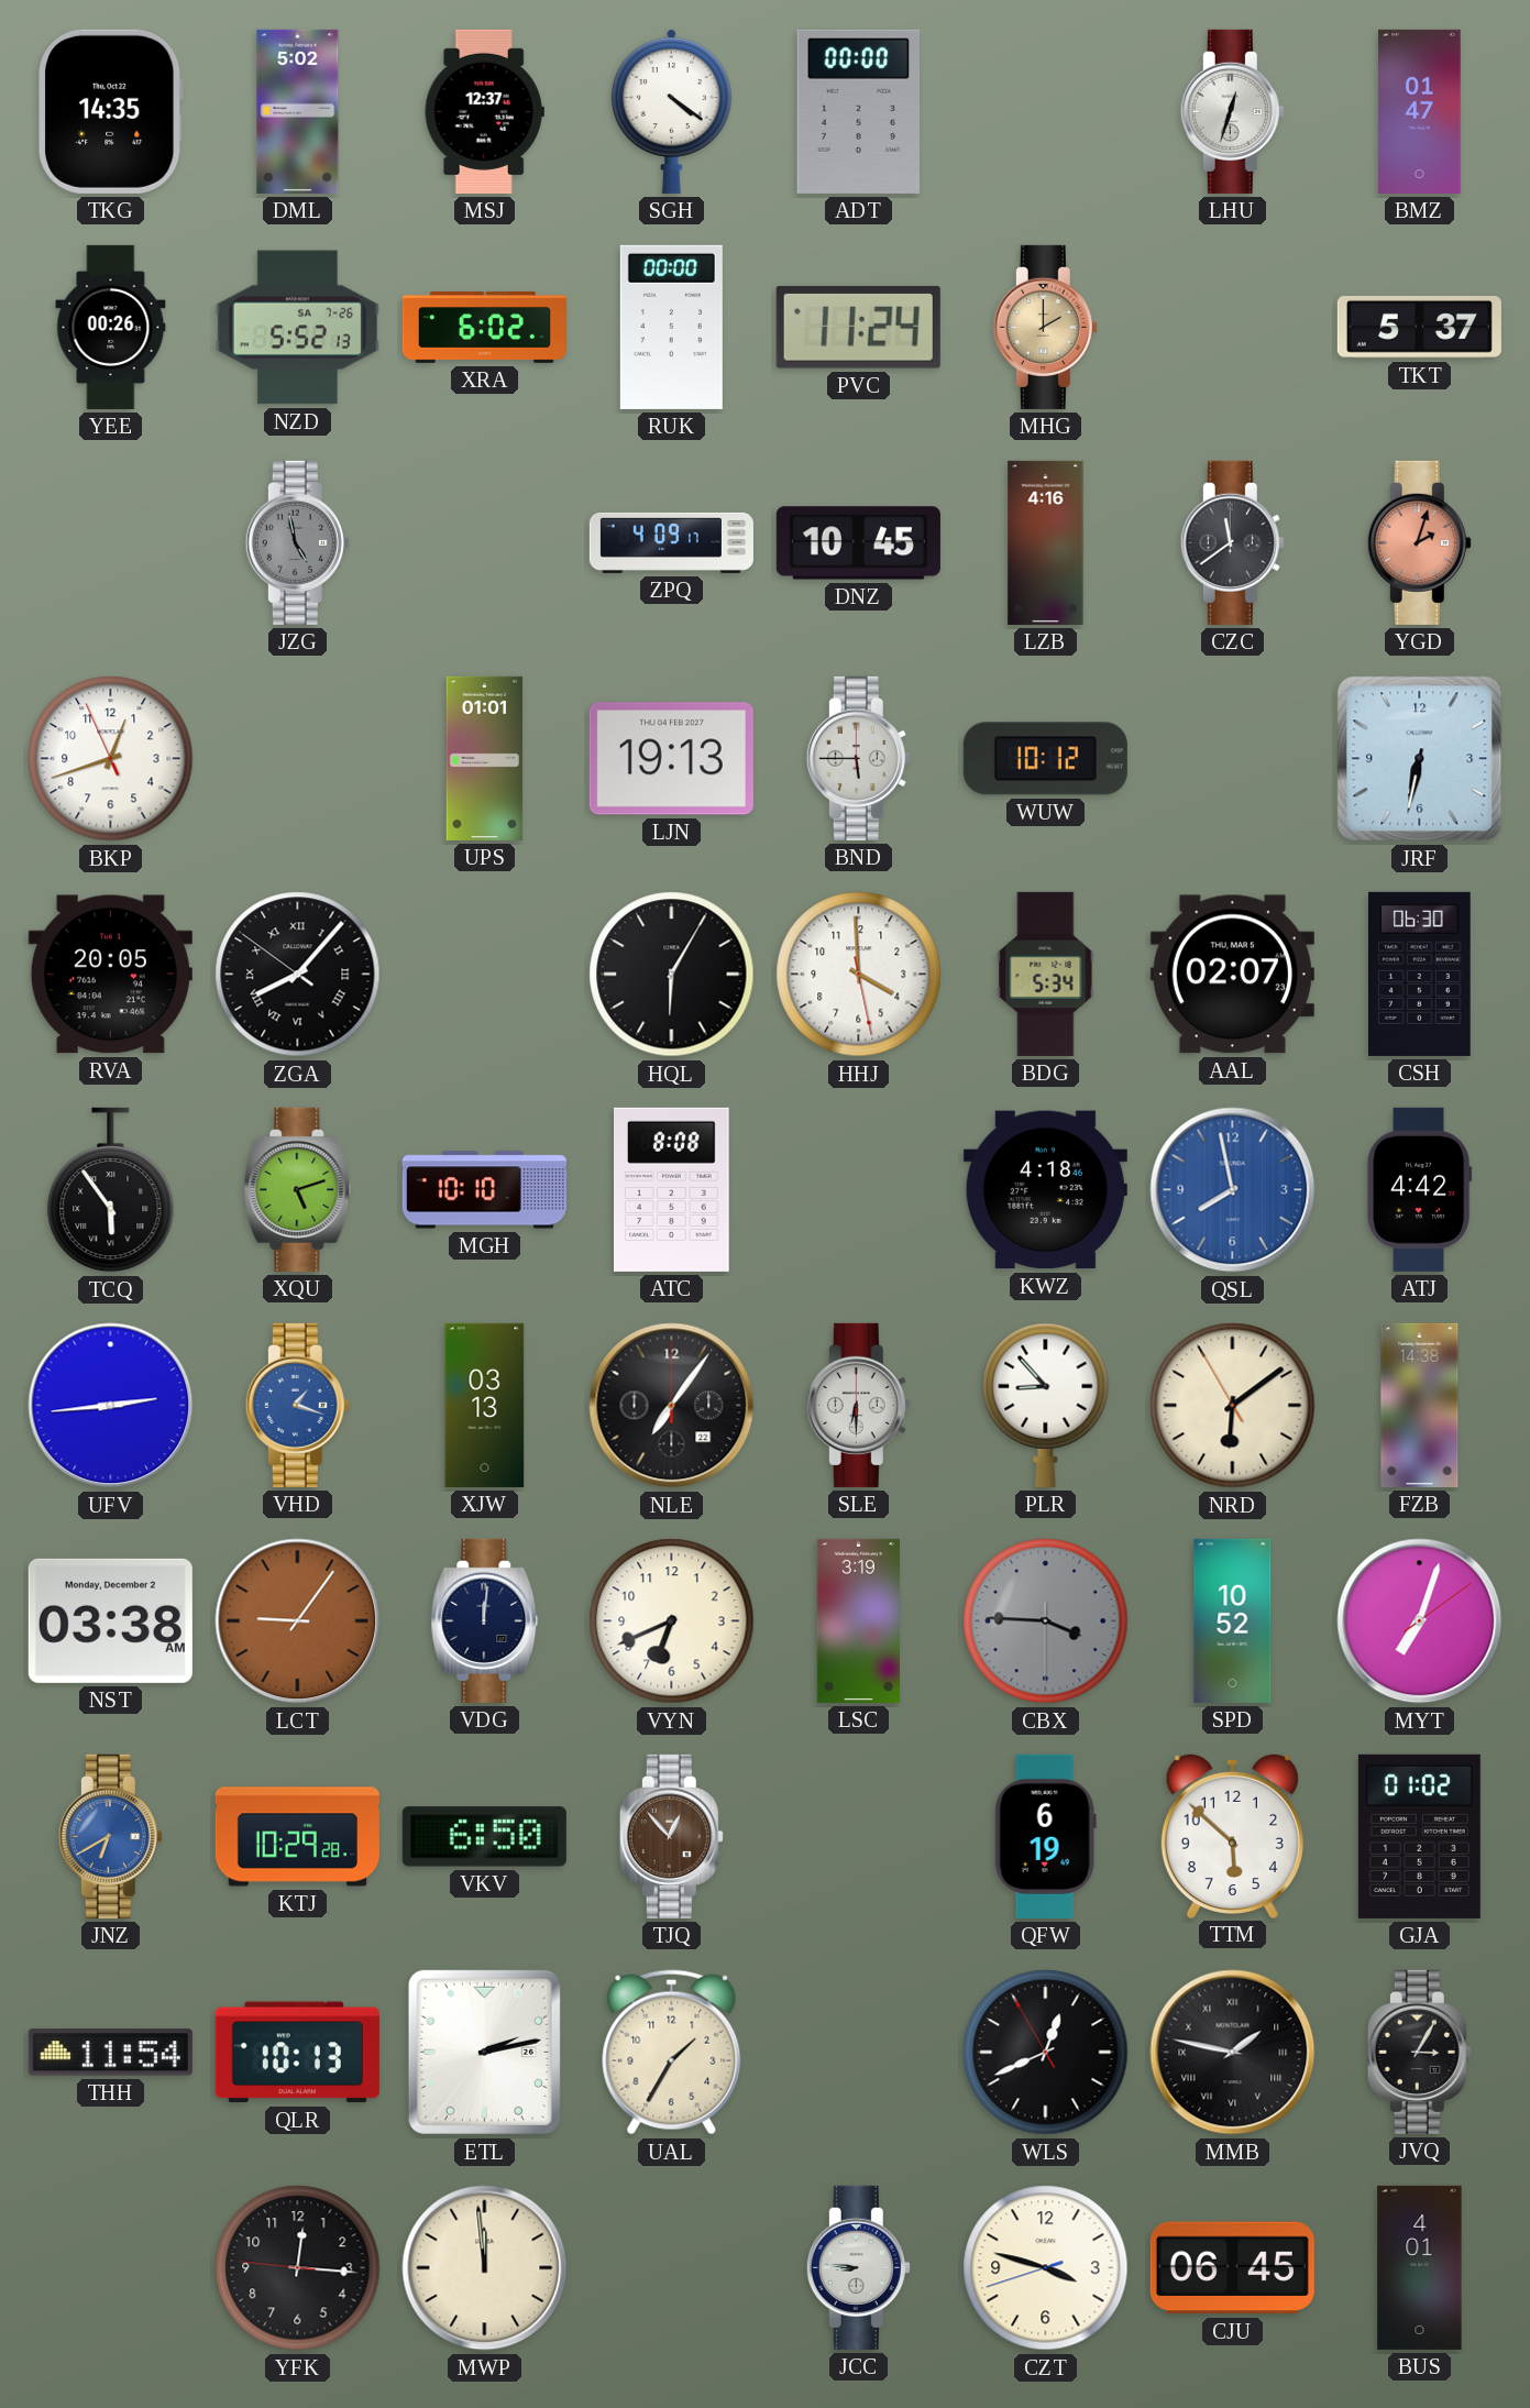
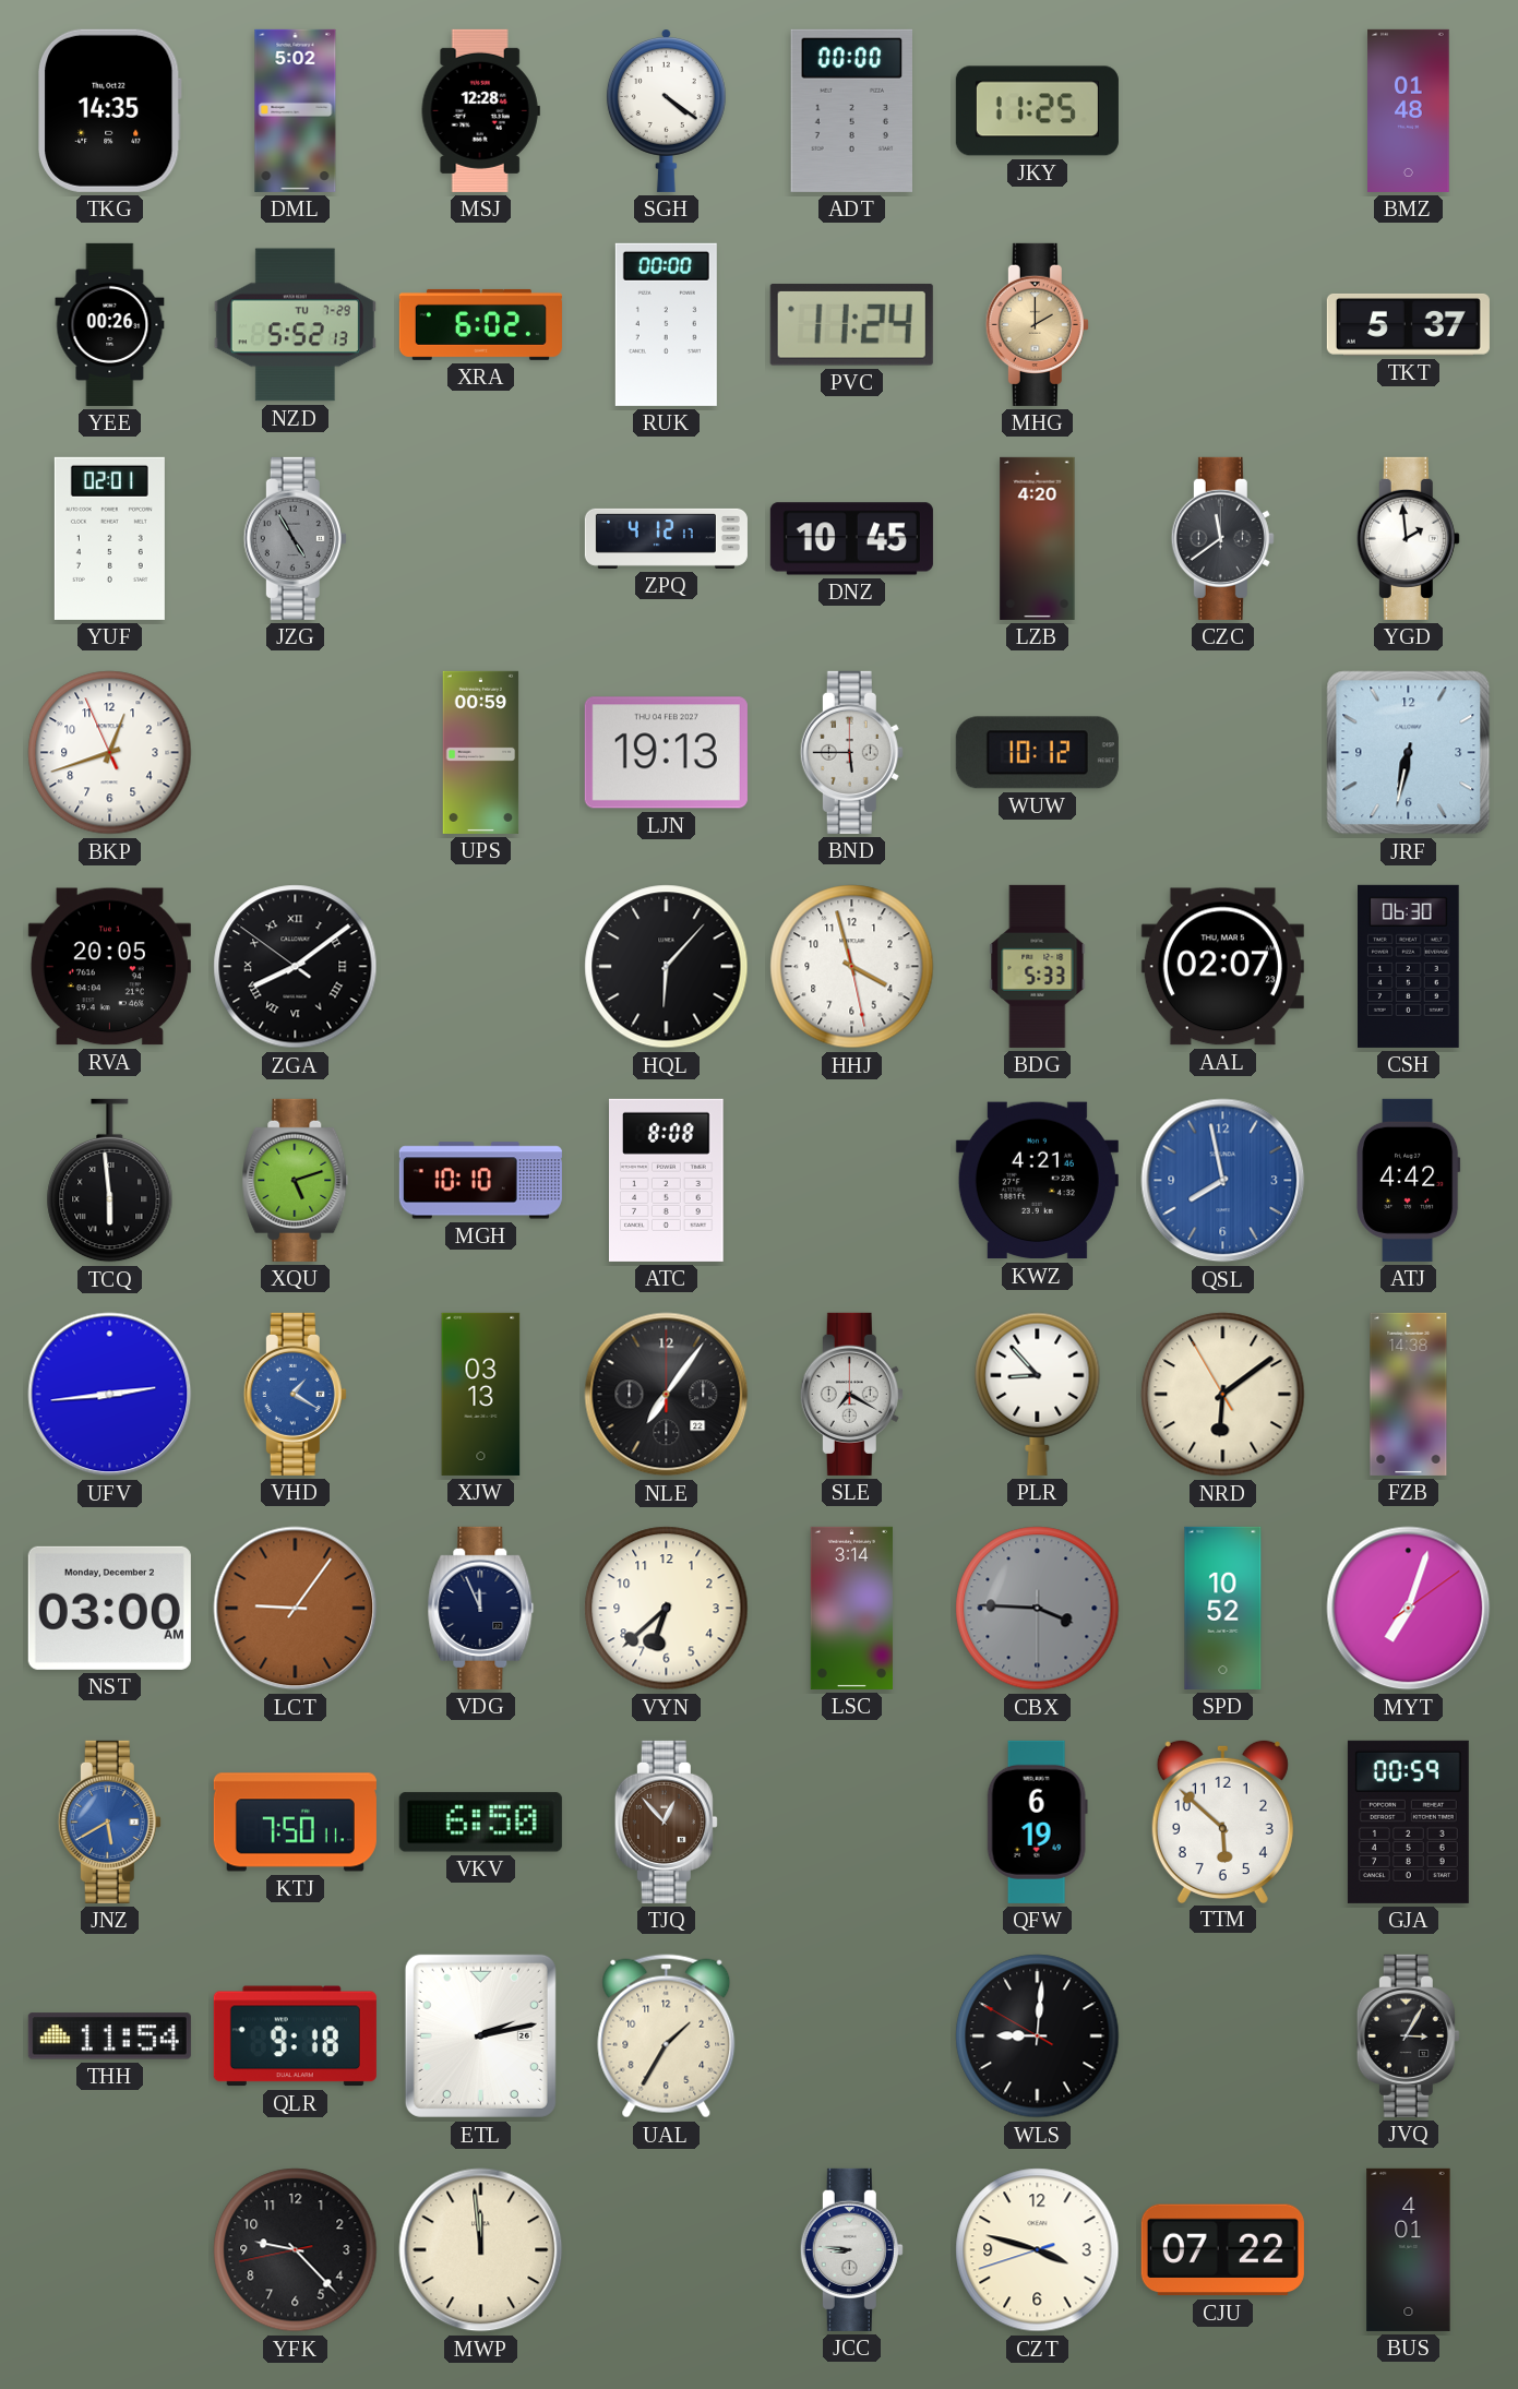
MSJ: 12:37 -> 12:28
JKY: none -> 11:25
LHU: 12:33 -> none
BMZ: 01:47 -> 01:48
NZD date: SA 7-26 -> TU 7-29
YUF: none -> 02:01
JZG: 4:58 -> 4:55
ZPQ: 4:09 -> 4:12
LZB: 4:16 -> 4:20
YGD: 2:03 -> 1:59
YGD dial: salmon -> white
UPS: 01:01 -> 00:59
ZGA: 8:06 -> 8:08
HQL: 6:05 -> 6:07
HHJ: 3:59 -> 3:57
BDG: 5:34 -> 5:33
TCQ: 5:54 -> 5:59
KWZ: 4:18 -> 4:21
VHD: 1:18 -> 1:20
SLE: 6:30 -> 7:20
NST: 03:38 -> 03:00
VDG: 12:01 -> 11:56
VYN: 6:41 -> 6:38
LSC: 3:19 -> 3:14
JNZ: 6:40 -> 5:40
KTJ: 10:29 -> 7:50
GJA: 01:02 -> 00:59
QLR: 10:13 -> 9:18
WLS: 12:40 -> 9:00
MMB: 1:47 -> none
YFK: 12:15 -> 9:22
CJU: 06:45 -> 07:22
